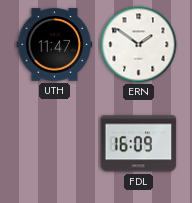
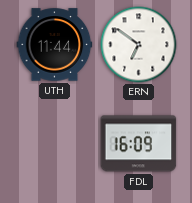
UTH: 11:47 -> 11:44
ERN: 1:51 -> 6:51
